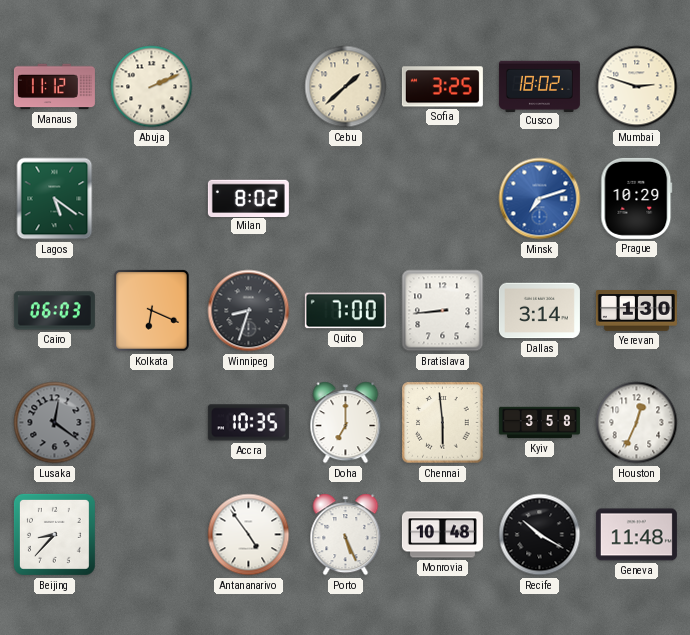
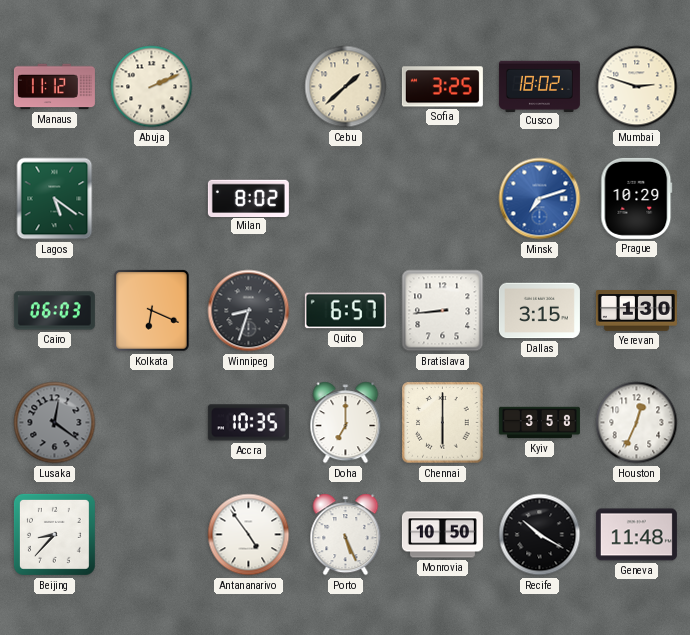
Quito: 7:00 -> 6:57
Dallas: 3:14 -> 3:15
Chennai: 5:59 -> 6:00
Monrovia: 10:48 -> 10:50
